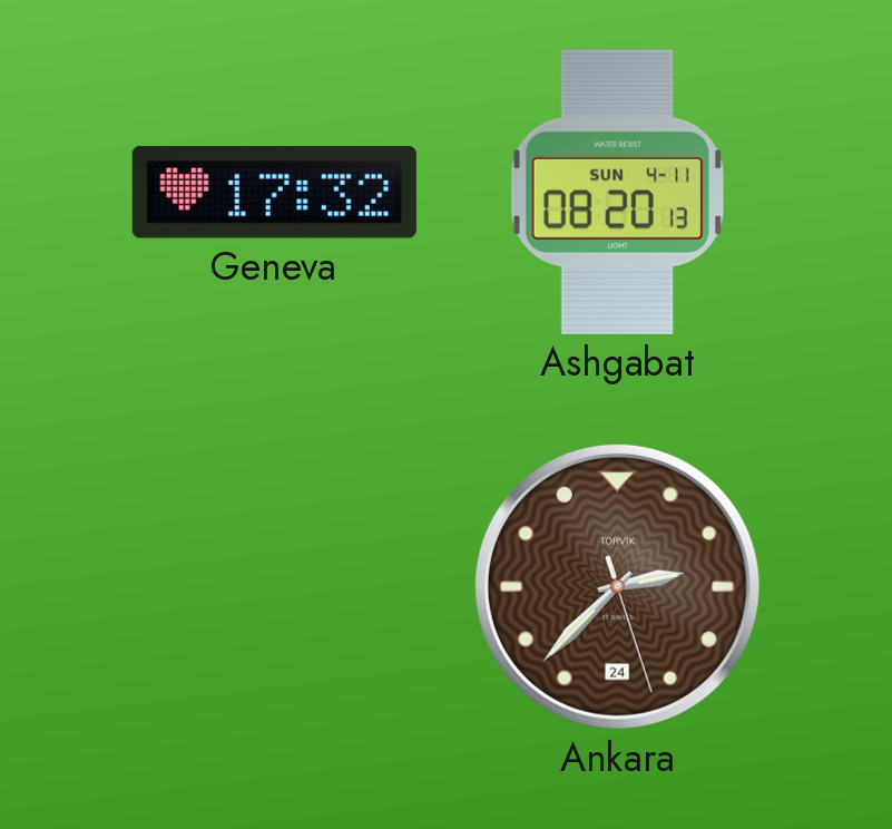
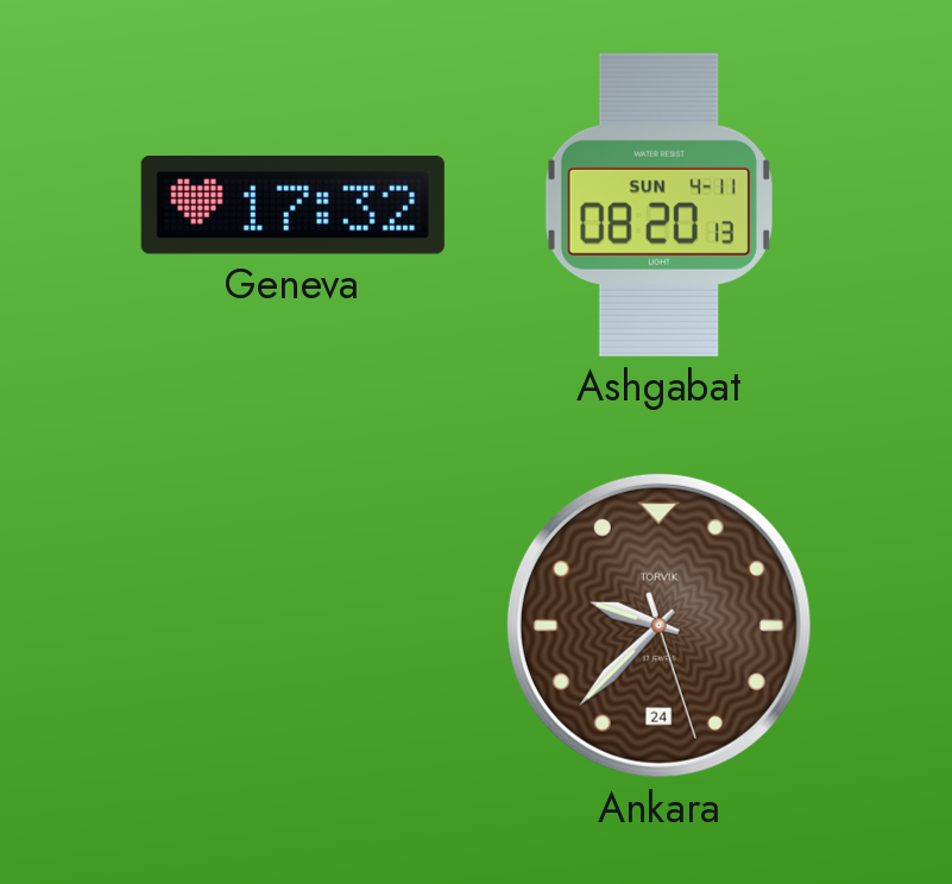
Ankara: 2:37 -> 9:37
